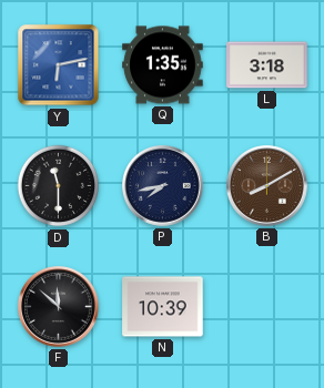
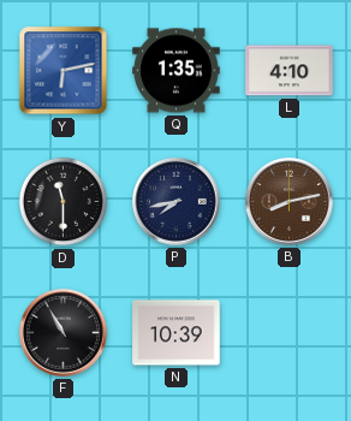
L: 3:18 -> 4:10
B: 8:10 -> 8:13
F: 11:52 -> 10:55
